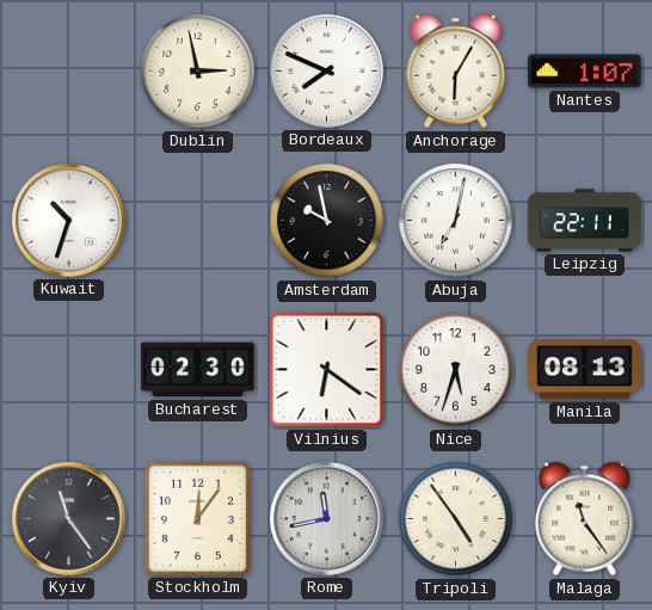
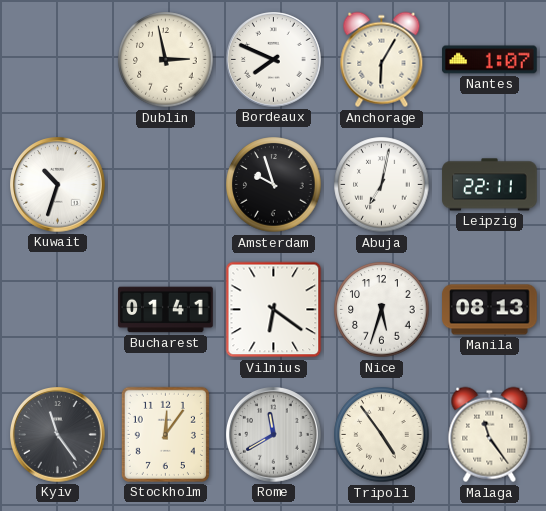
Amsterdam: 9:58 -> 9:57
Bucharest: 02:30 -> 01:41
Rome: 11:43 -> 11:40
